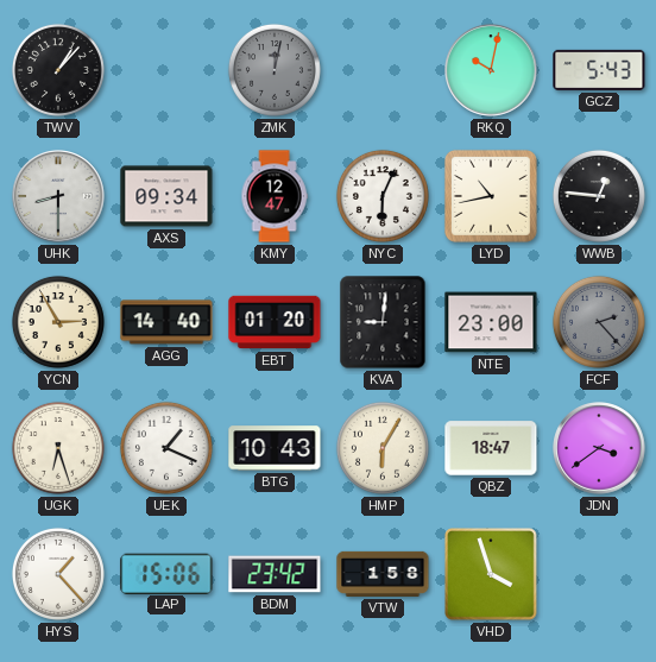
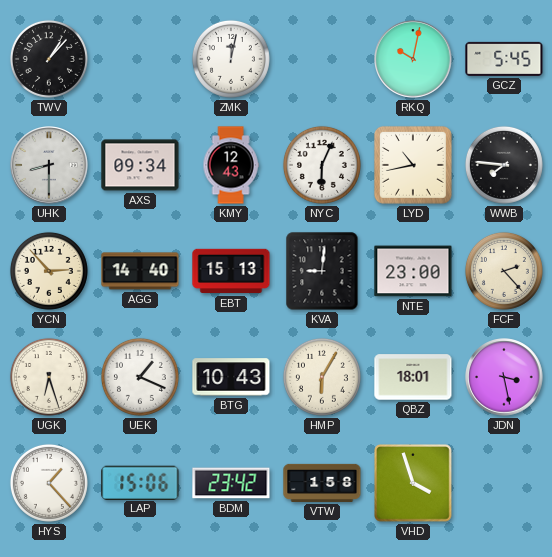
ZMK dial: grey -> white
GCZ: 5:43 -> 5:45
KMY: 12:47 -> 12:43
WWB: 12:46 -> 7:46
YCN: 2:55 -> 2:53
EBT: 01:20 -> 15:13
FCF dial: grey -> cream
QBZ: 18:47 -> 18:01
JDN: 3:39 -> 3:28
